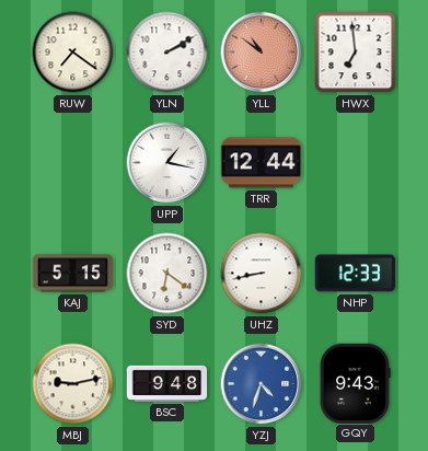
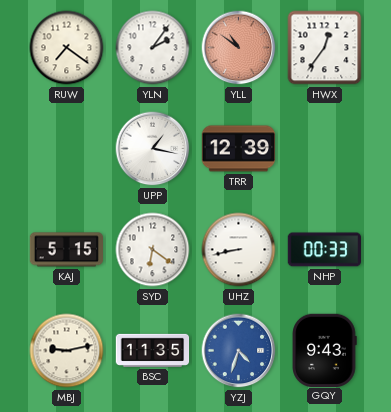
YLN: 2:10 -> 2:06
HWX: 6:59 -> 12:36
TRR: 12:44 -> 12:39
NHP: 12:33 -> 00:33
BSC: 9:48 -> 11:35
